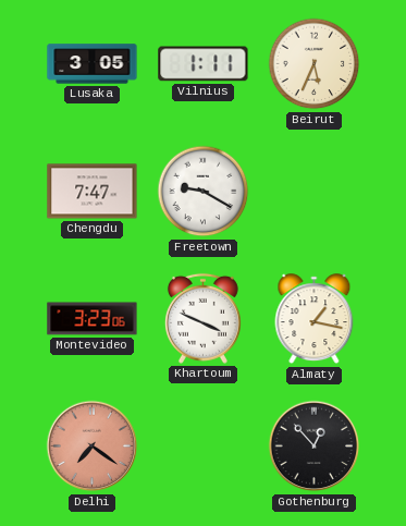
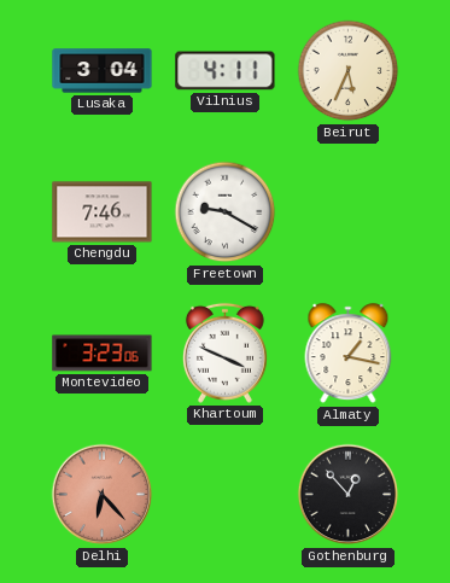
Lusaka: 3:05 -> 3:04
Vilnius: 1:11 -> 4:11
Chengdu: 7:47 -> 7:46
Delhi: 7:21 -> 6:23
